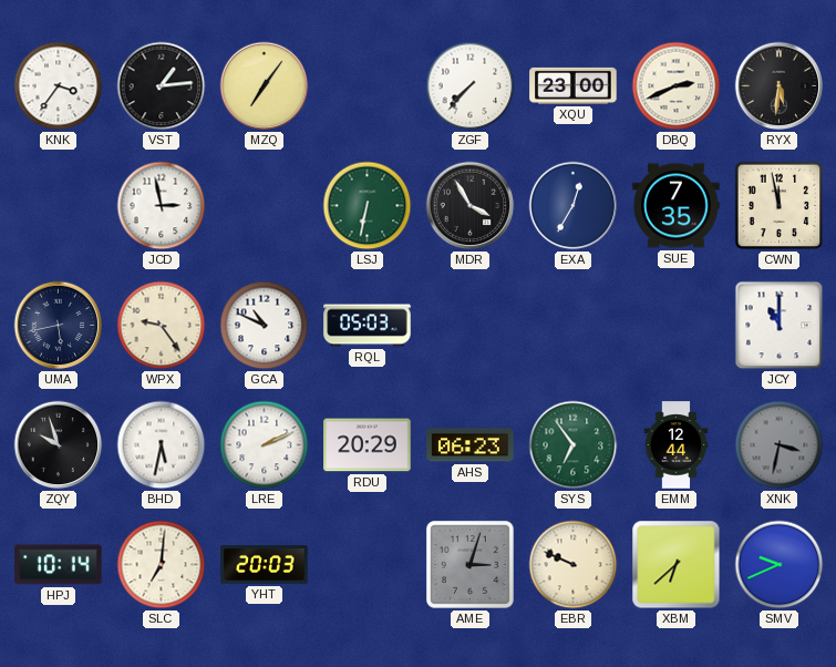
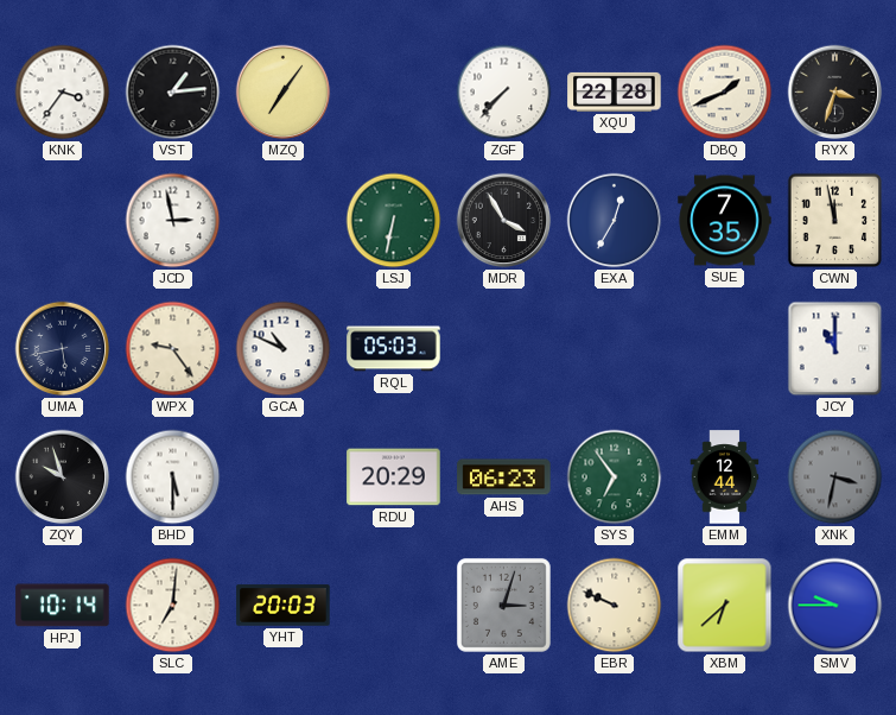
XQU: 23:00 -> 22:28
DBQ: 2:41 -> 1:41
RYX: 5:31 -> 3:33
BHD: 5:32 -> 5:30
LRE: 2:11 -> none
SMV: 9:41 -> 9:45
